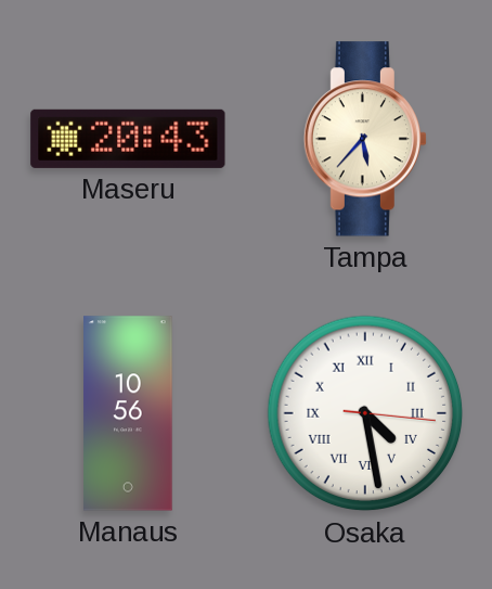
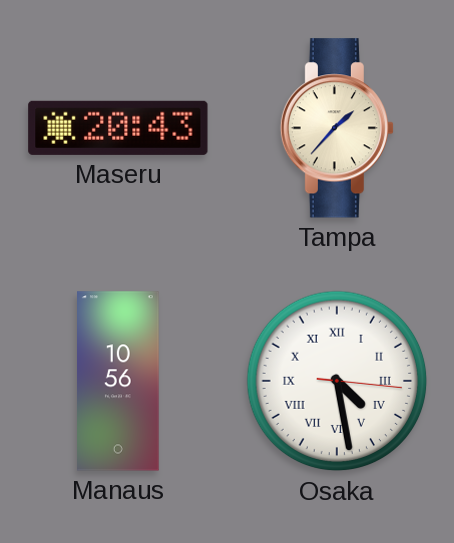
Tampa: 5:37 -> 1:37
